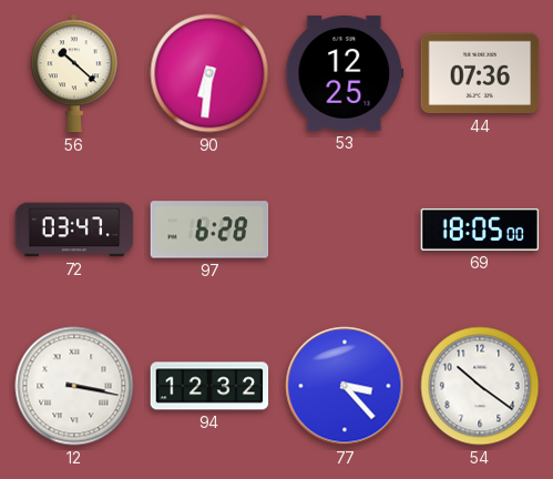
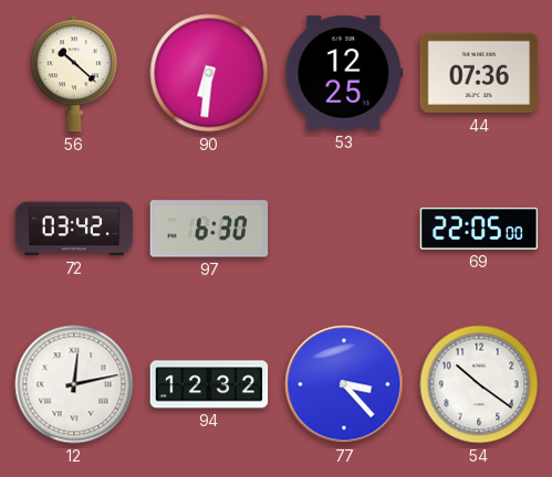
72: 03:47 -> 03:42
97: 6:28 -> 6:30
69: 18:05 -> 22:05
12: 3:17 -> 12:13
